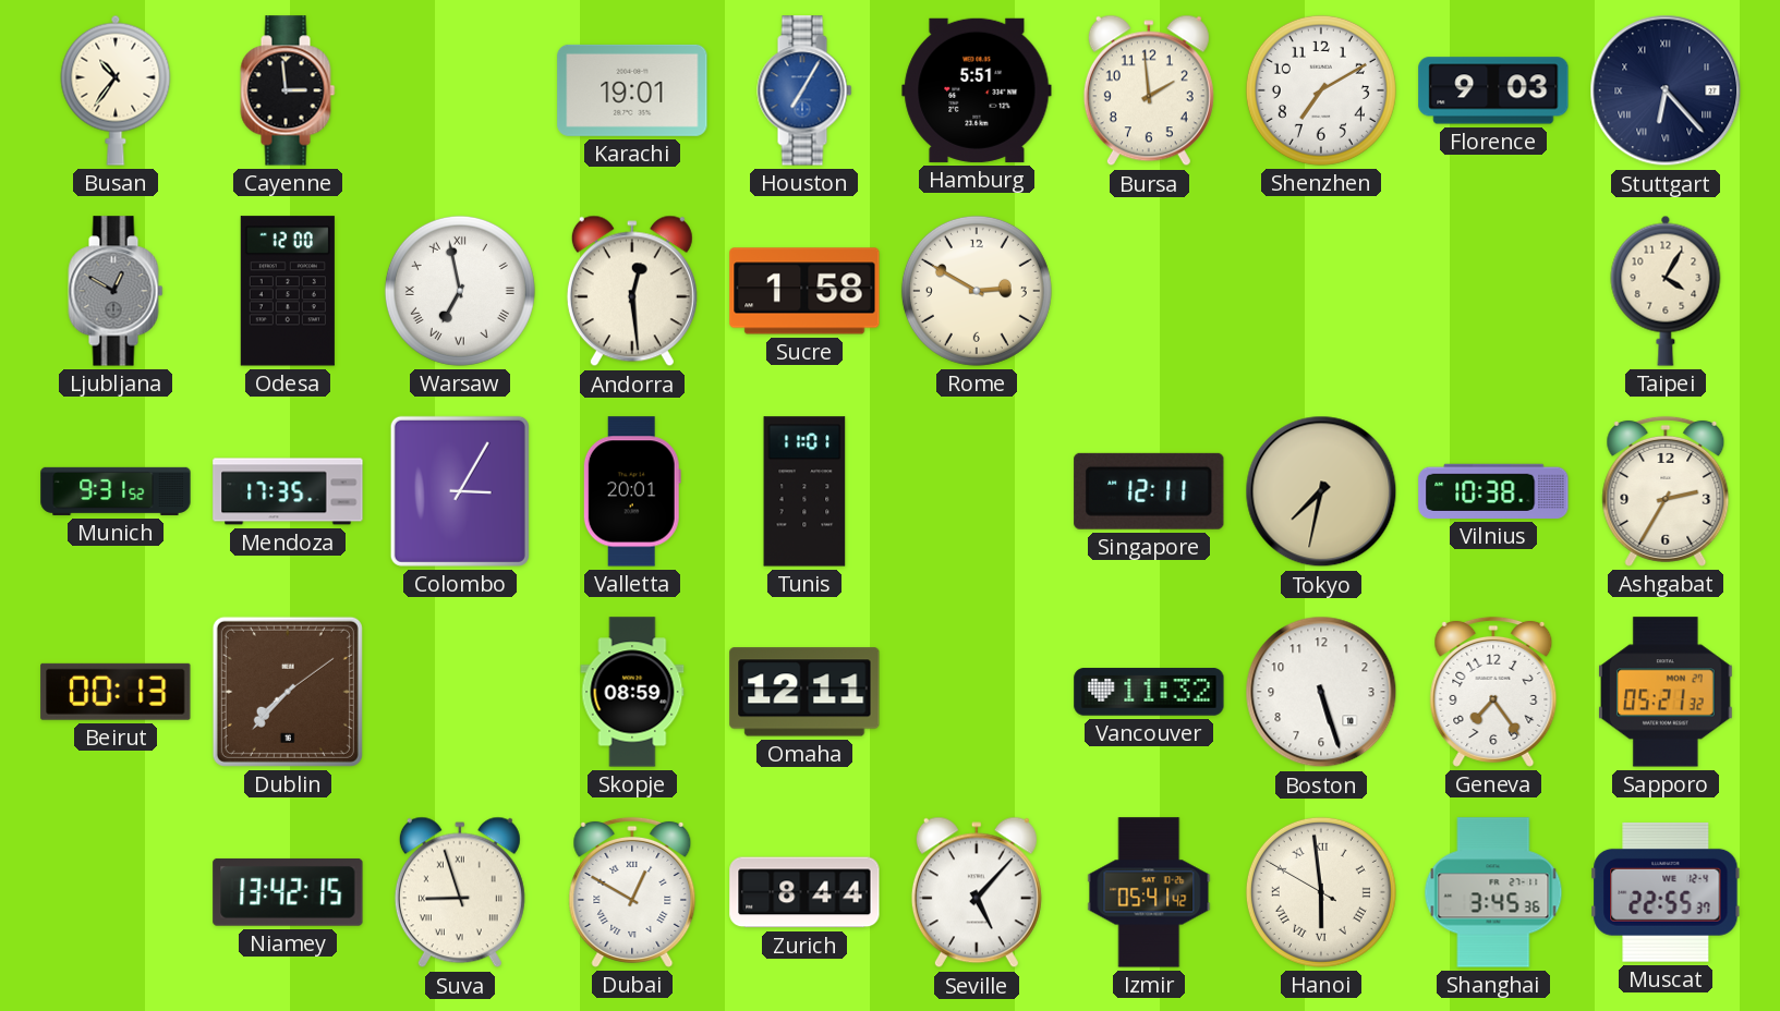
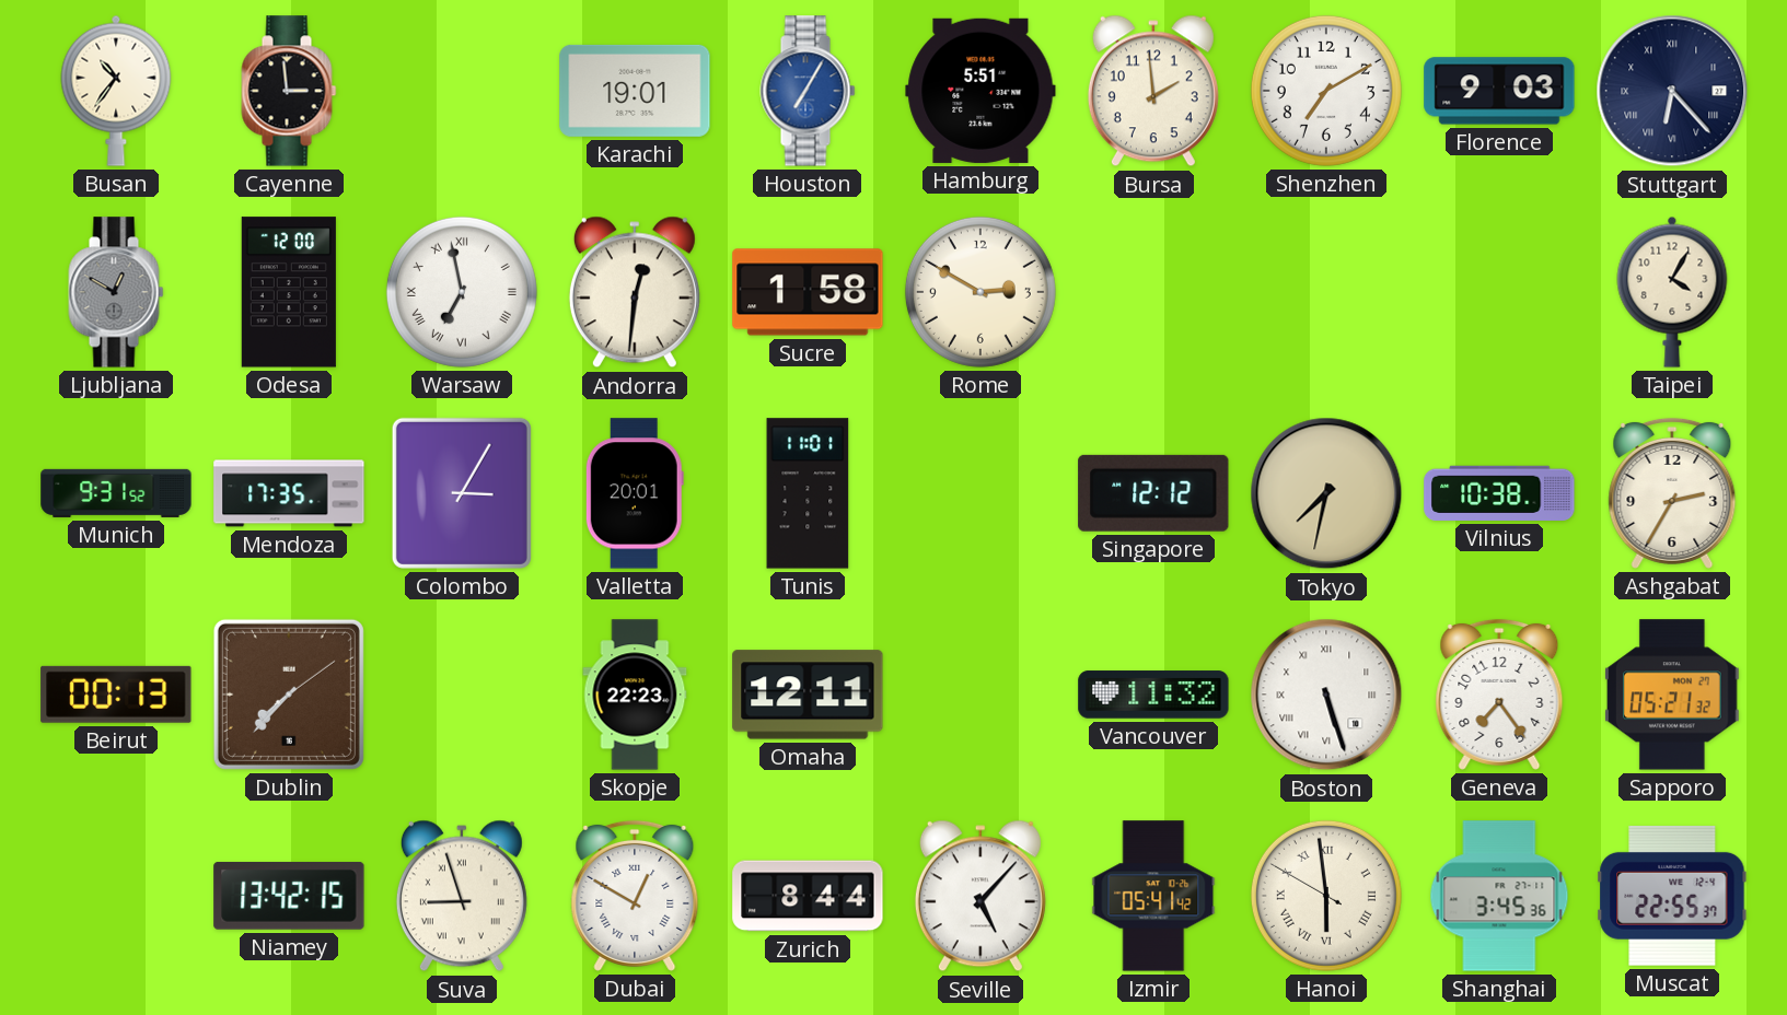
Andorra: 12:29 -> 12:31
Singapore: 12:11 -> 12:12
Skopje: 08:59 -> 22:23
Boston numerals: Arabic -> Roman
